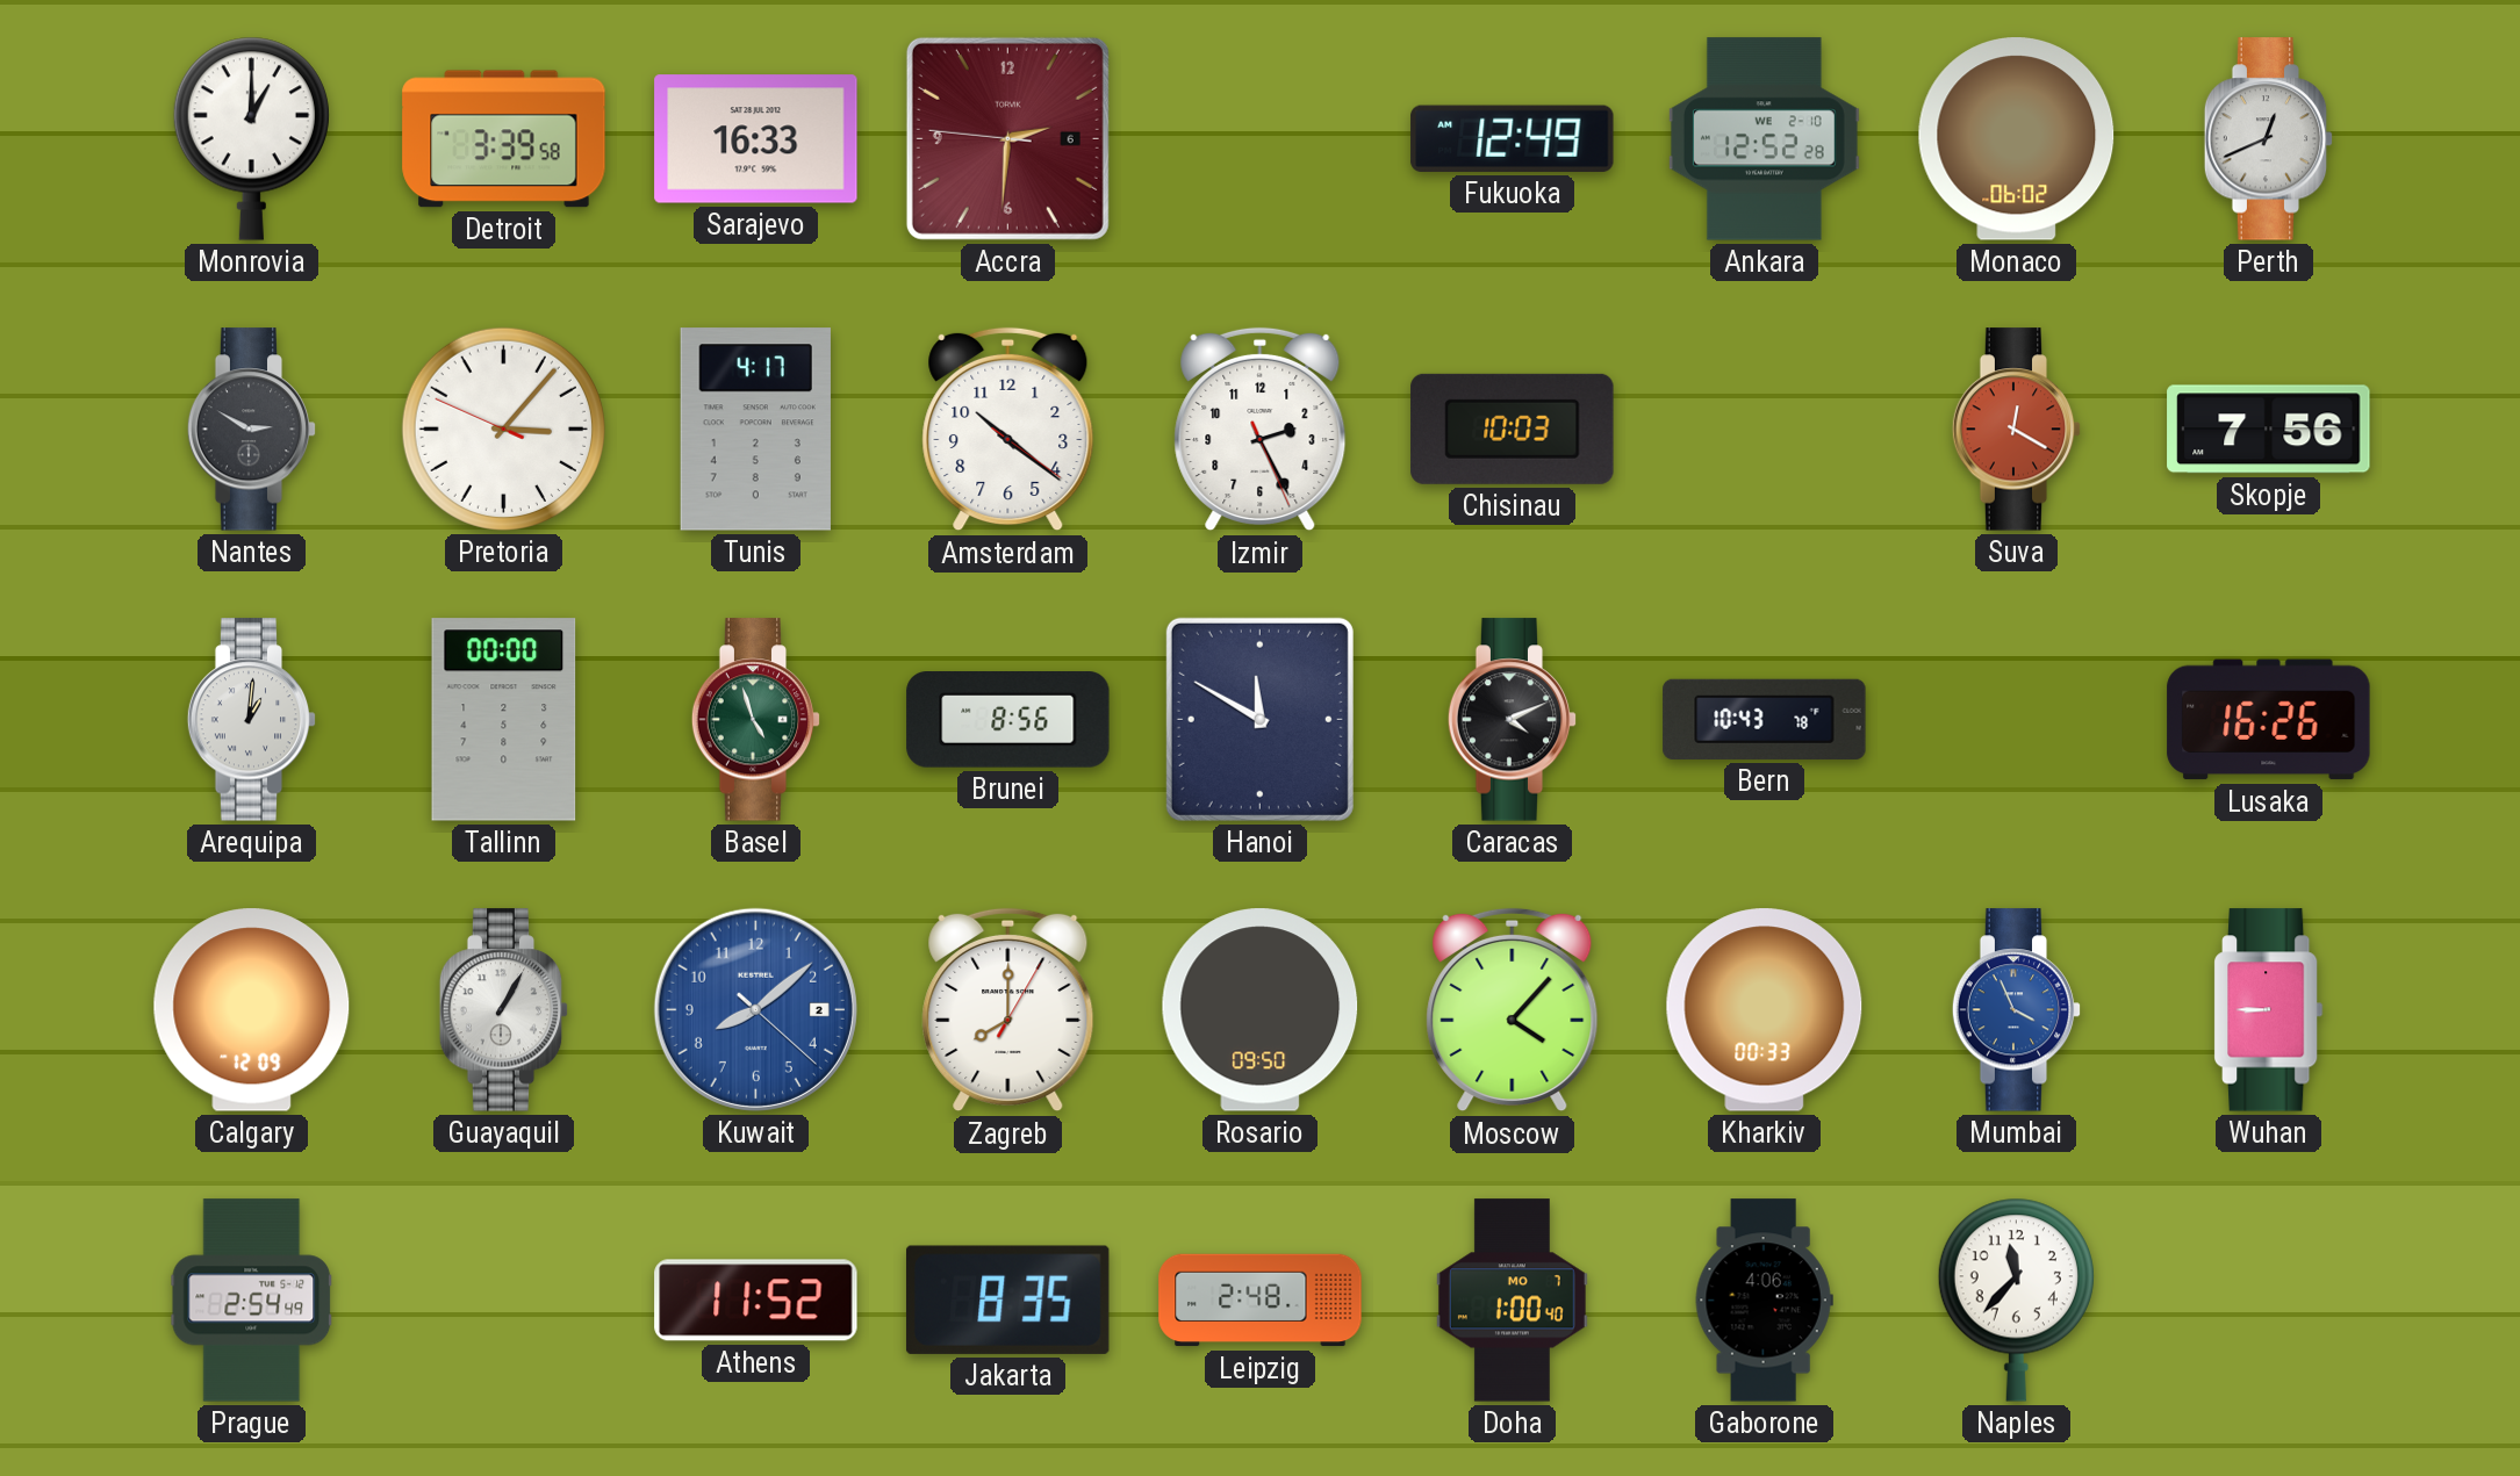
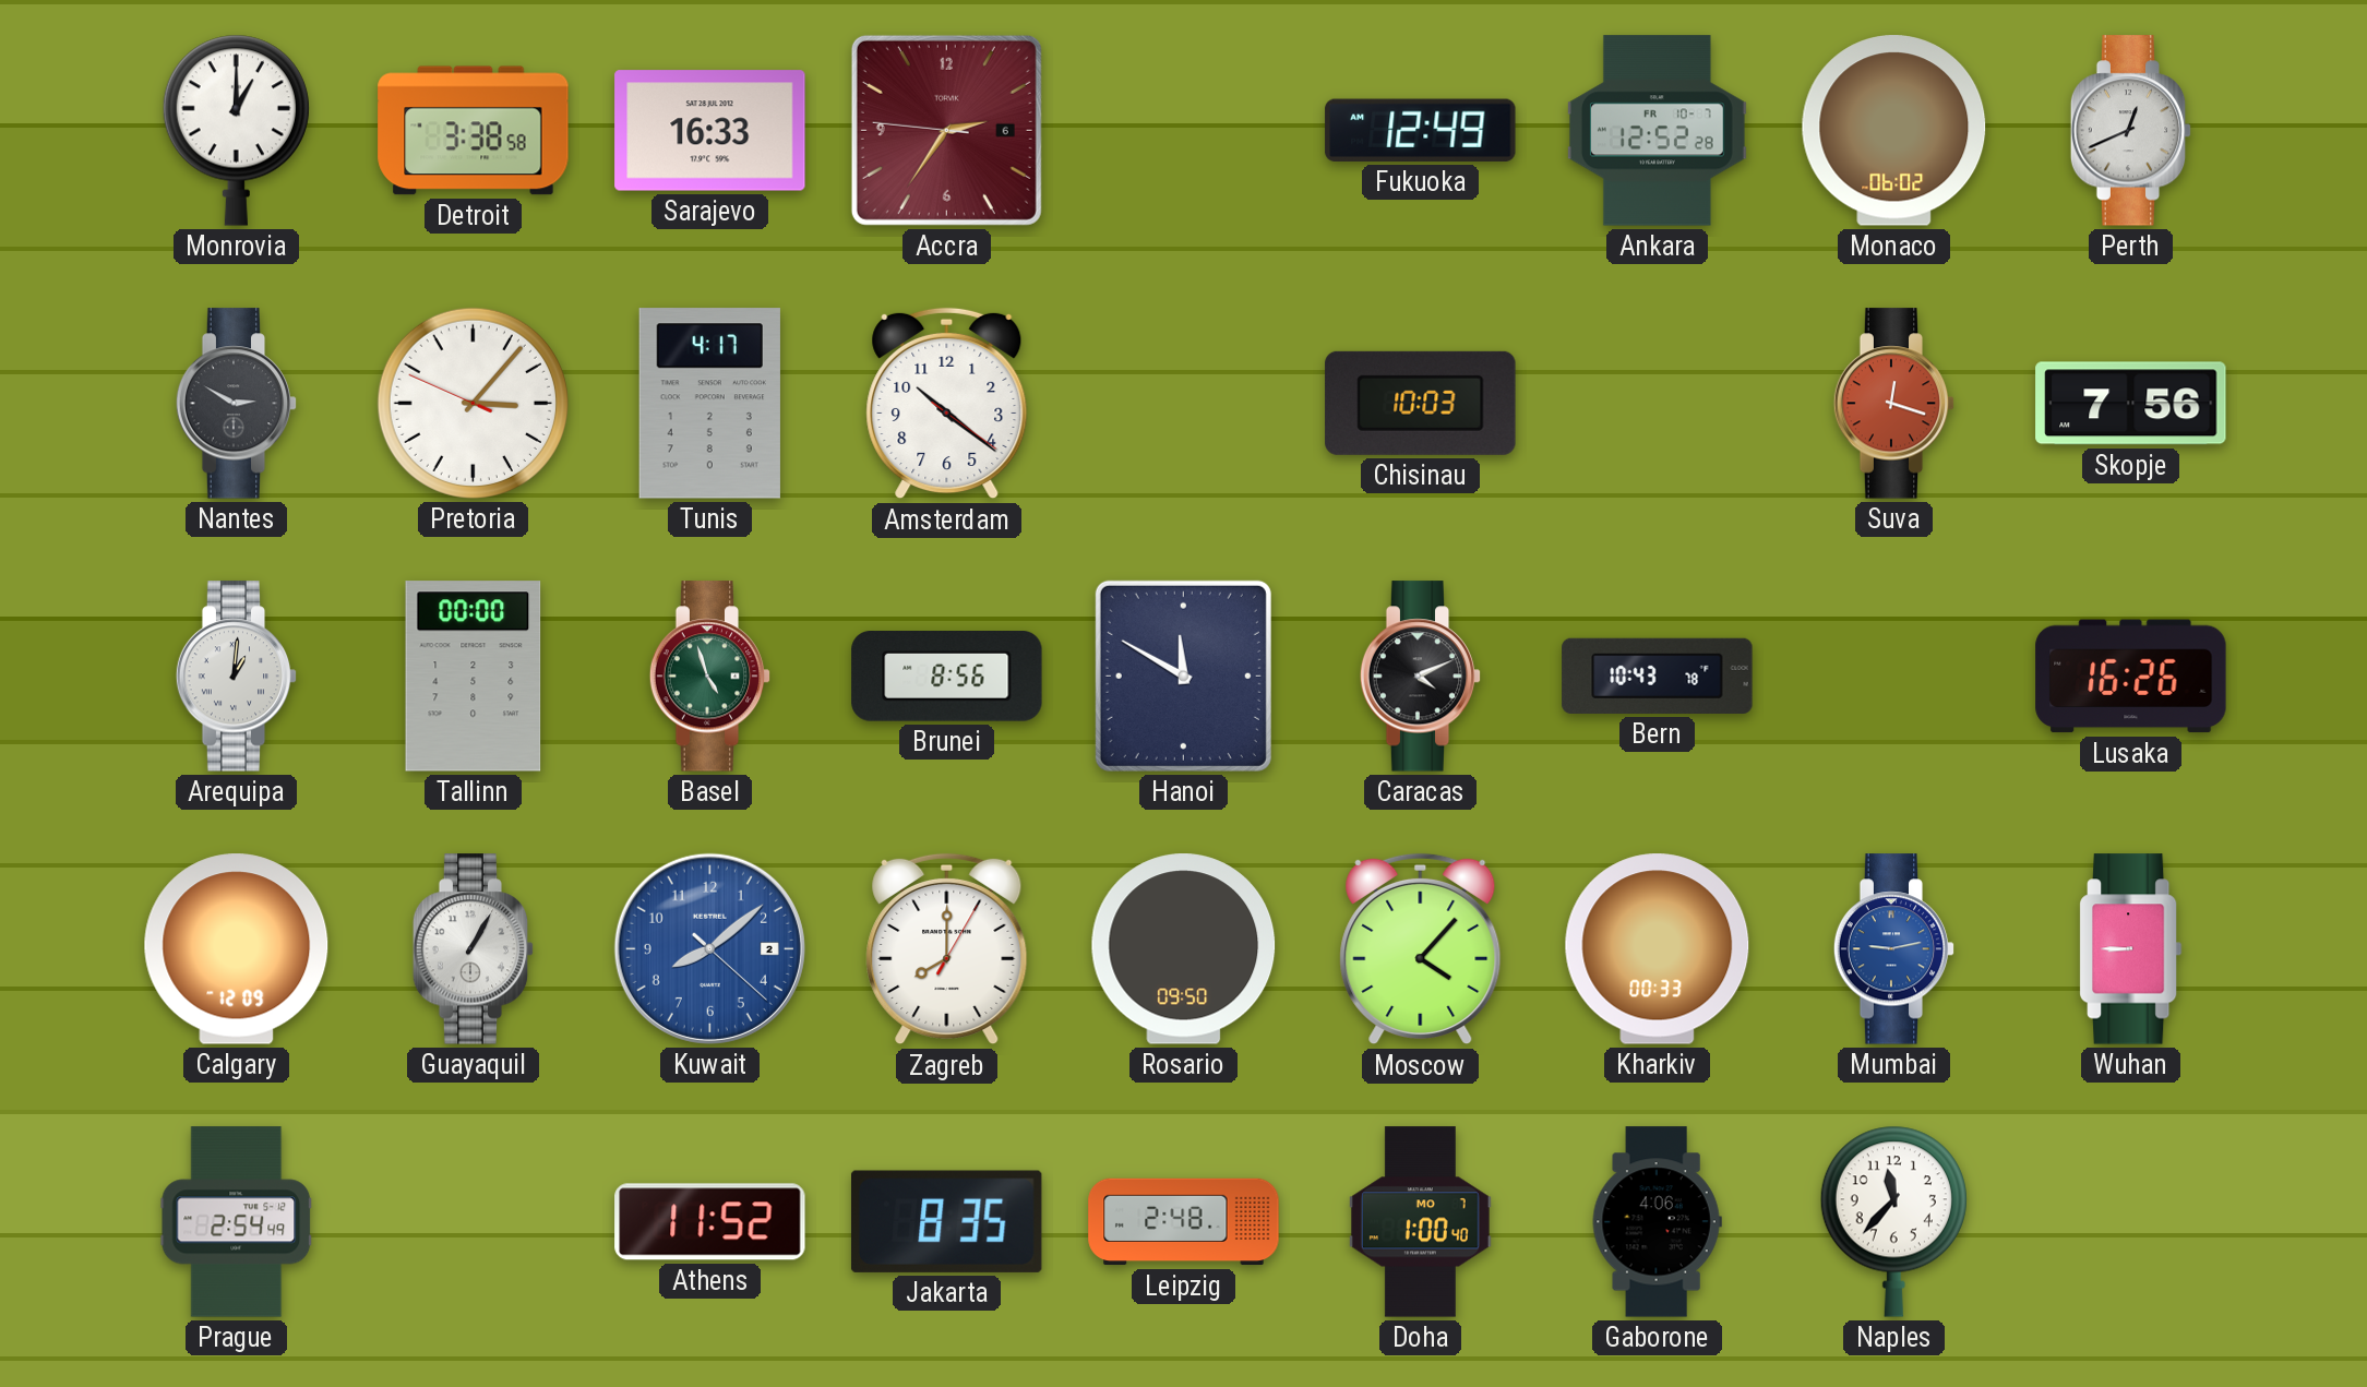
Detroit: 3:39 -> 3:38
Accra: 2:30 -> 2:35
Ankara date: WE 2-10 -> FR 10-7
Izmir: 2:25 -> none
Suva: 12:20 -> 12:18
Mumbai: 3:56 -> 9:13
